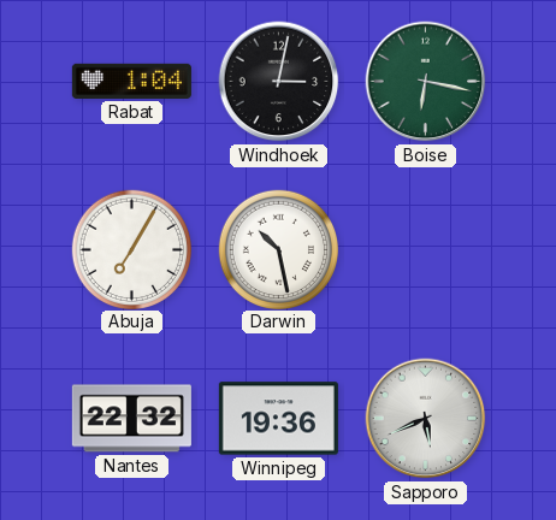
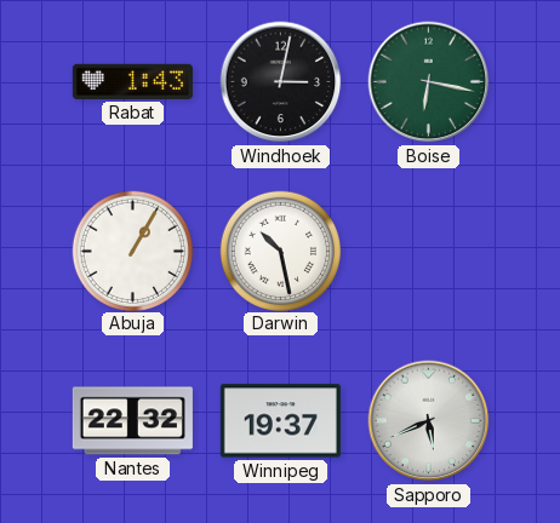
Rabat: 1:04 -> 1:43
Abuja: 7:05 -> 1:05
Winnipeg: 19:36 -> 19:37
